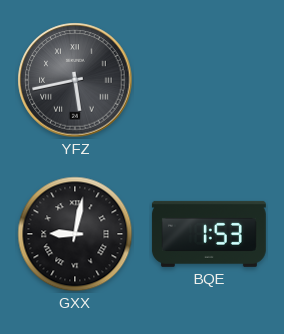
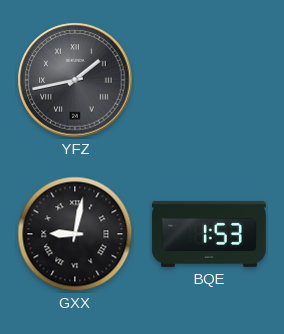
YFZ: 5:43 -> 1:43
